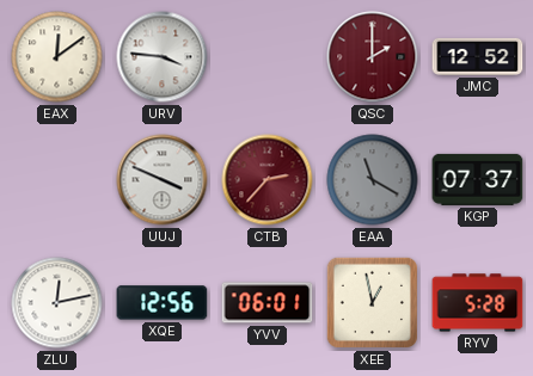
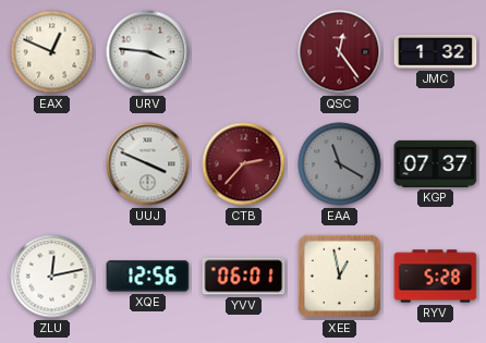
EAX: 12:09 -> 12:49
QSC: 2:00 -> 12:24
JMC: 12:52 -> 1:32
